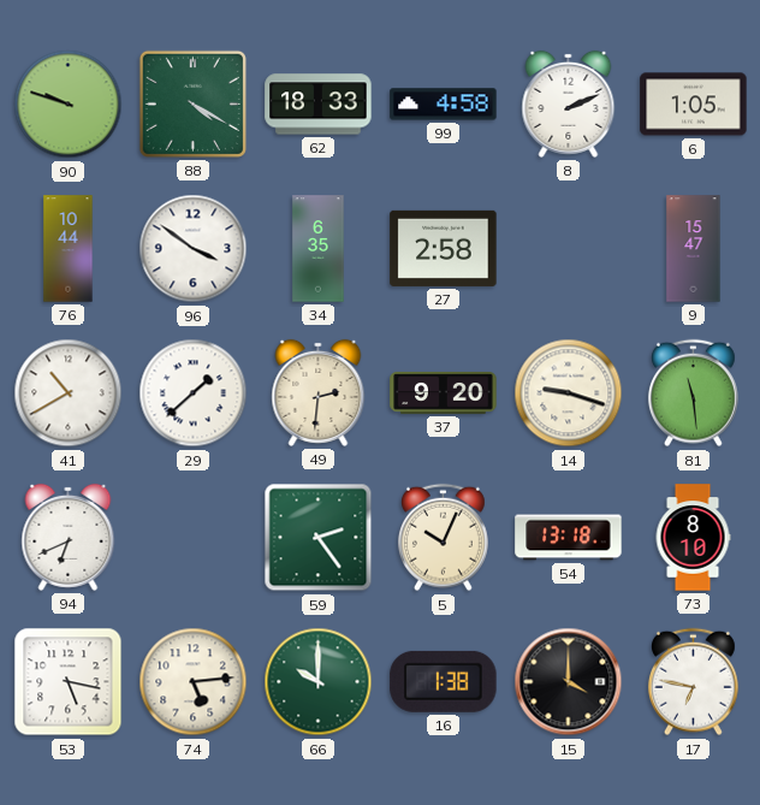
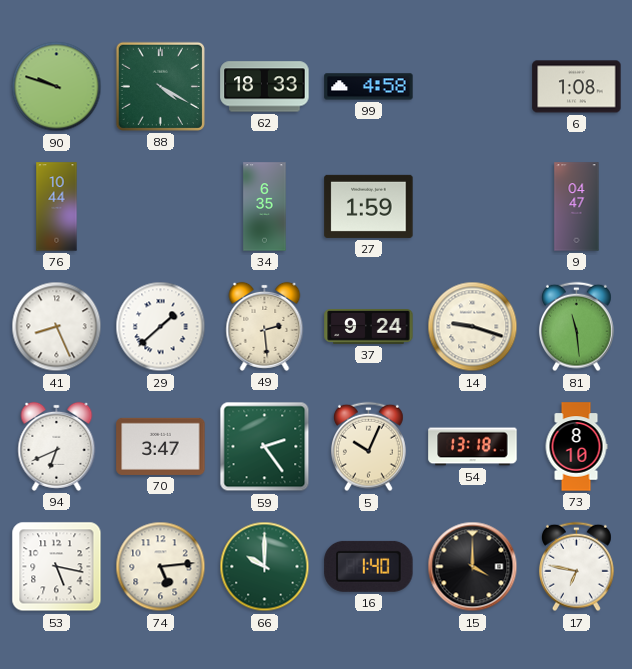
8: 2:11 -> none
6: 1:05 -> 1:08
96: 3:51 -> none
27: 2:58 -> 1:59
9: 15:47 -> 04:47
41: 10:40 -> 8:26
49: 2:31 -> 2:29
37: 9:20 -> 9:24
70: none -> 3:47
16: 1:38 -> 1:40
